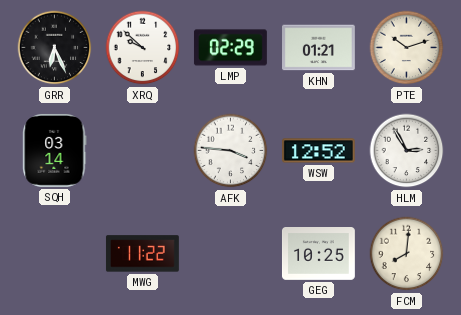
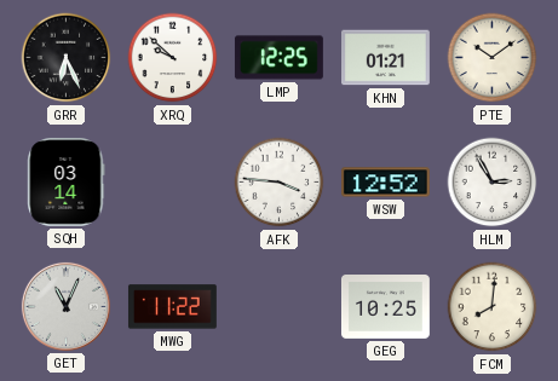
LMP: 02:29 -> 12:25
PTE: 10:12 -> 10:09
GET: none -> 11:04
